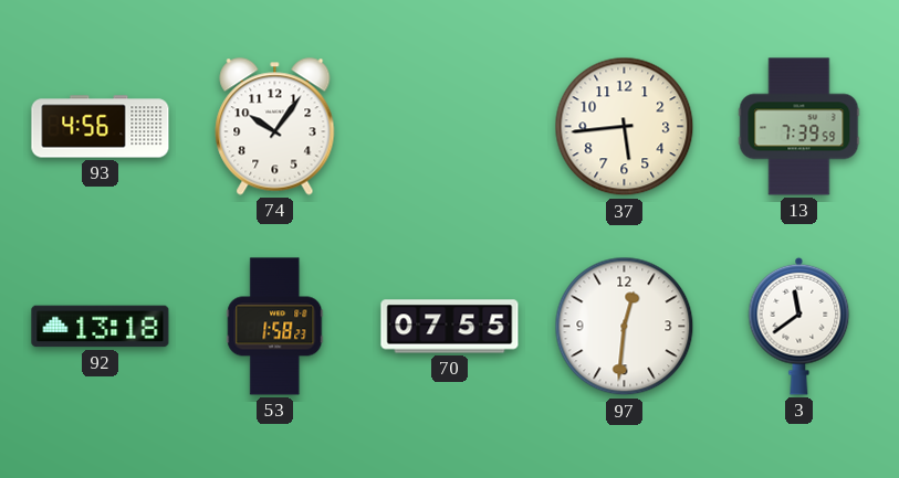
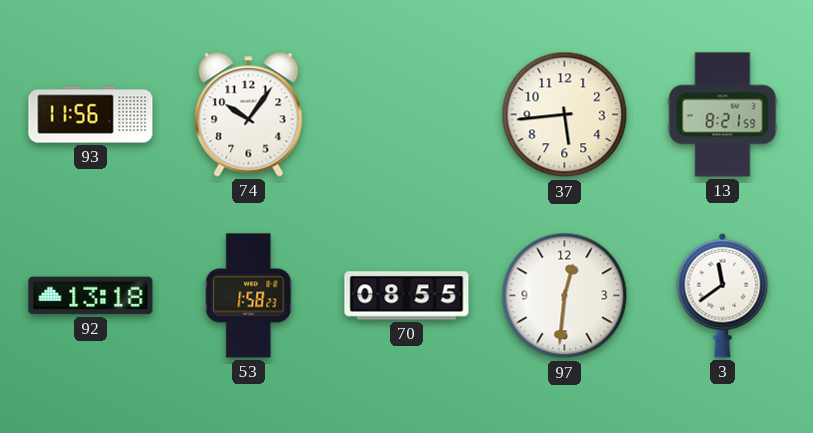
93: 4:56 -> 11:56
13: 7:39 -> 8:21
70: 07:55 -> 08:55
